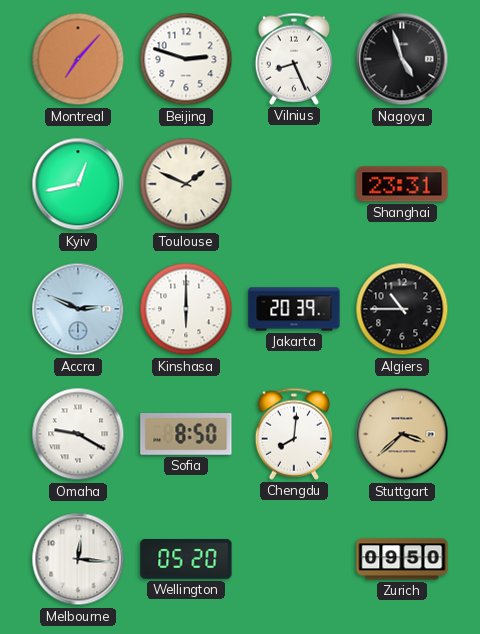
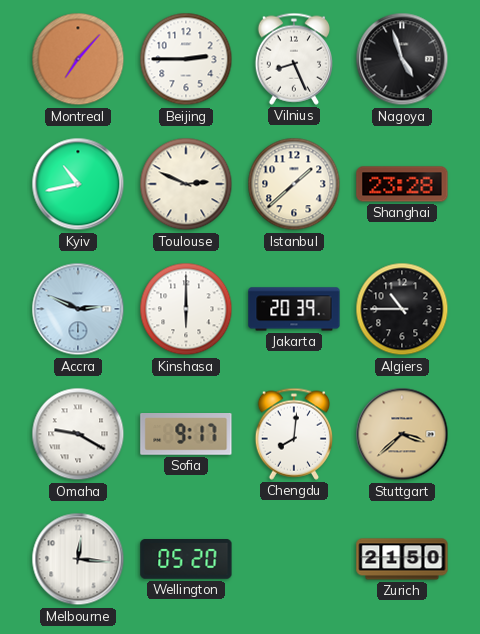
Beijing: 2:48 -> 2:45
Kyiv: 12:43 -> 10:43
Toulouse: 1:49 -> 2:49
Istanbul: none -> 1:38
Shanghai: 23:31 -> 23:28
Sofia: 8:50 -> 9:17
Zurich: 09:50 -> 21:50
